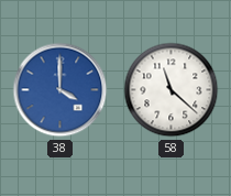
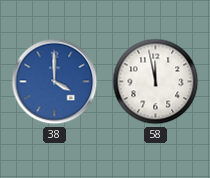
58: 11:22 -> 11:58
